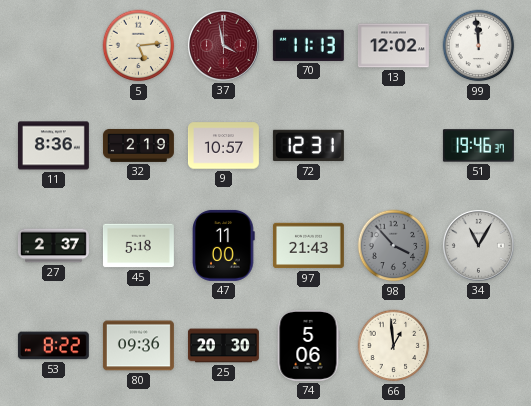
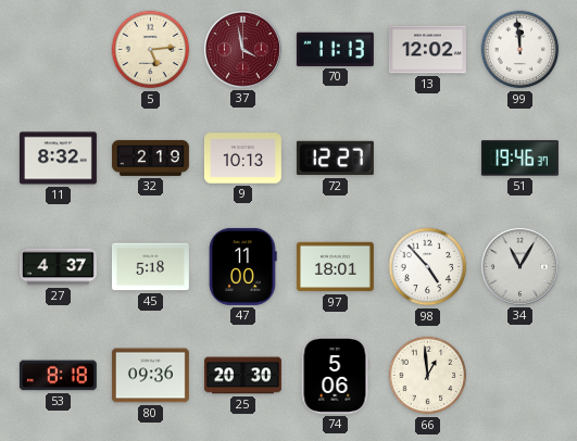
11: 8:36 -> 8:32
9: 10:57 -> 10:13
72: 12:31 -> 12:27
27: 2:37 -> 4:37
97: 21:43 -> 18:01
98: 3:53 -> 4:53
98 dial: grey -> white
53: 8:22 -> 8:18
